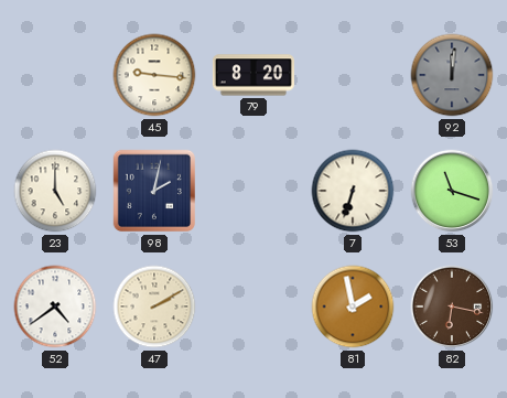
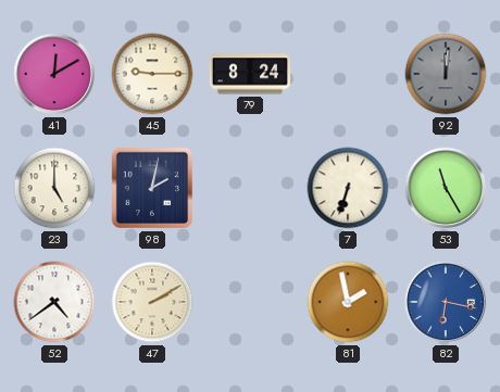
41: none -> 12:10
45: 9:16 -> 9:15
79: 8:20 -> 8:24
53: 11:18 -> 11:25
82 dial: brown -> blue
